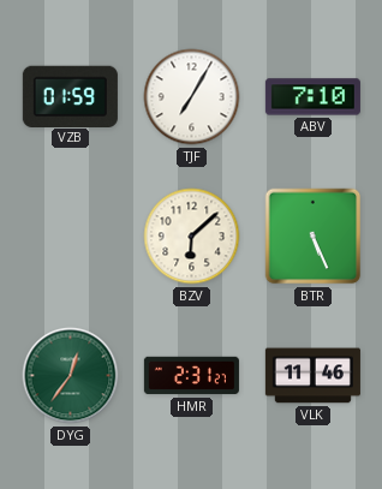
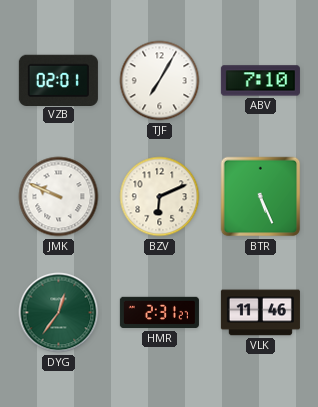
VZB: 01:59 -> 02:01
JMK: none -> 9:49
BZV: 6:08 -> 6:11
